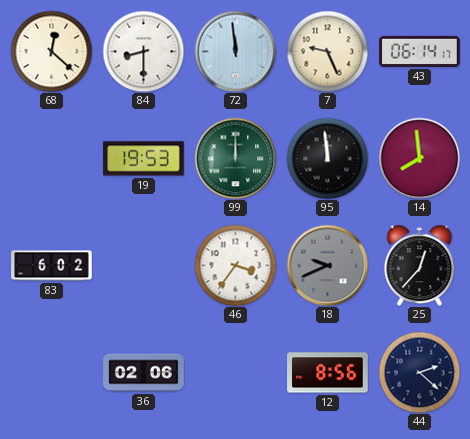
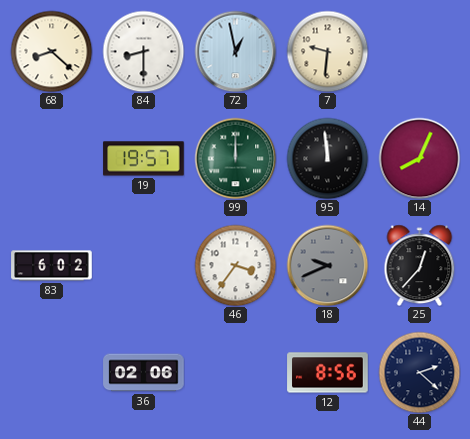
68: 12:22 -> 8:22
72: 11:59 -> 12:58
7: 9:26 -> 9:31
43: 06:14 -> none
19: 19:53 -> 19:57
14: 7:59 -> 8:04
